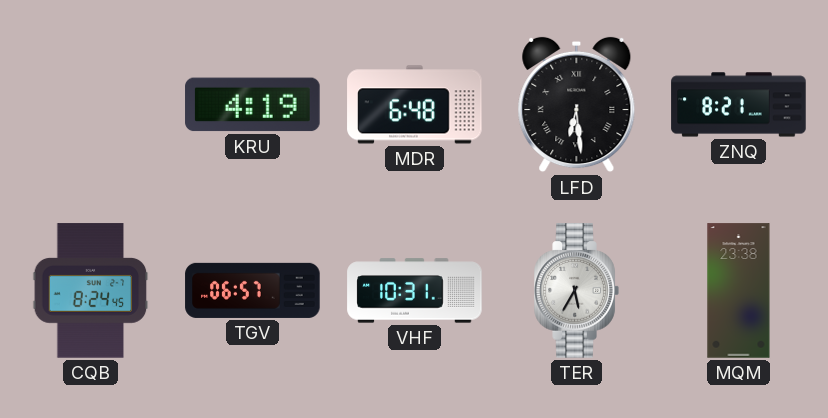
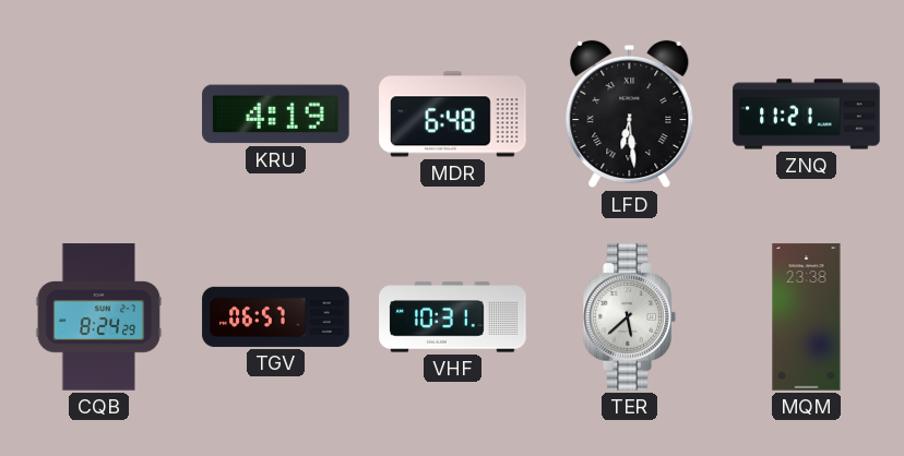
ZNQ: 8:21 -> 11:21
CQB: 8:24:45 -> 8:24:29
TER: 5:35 -> 5:38
